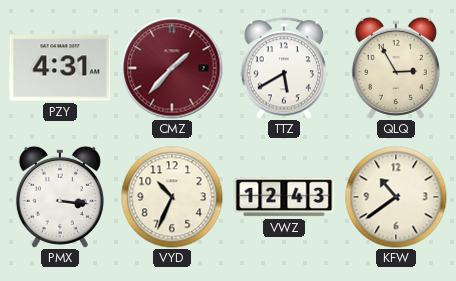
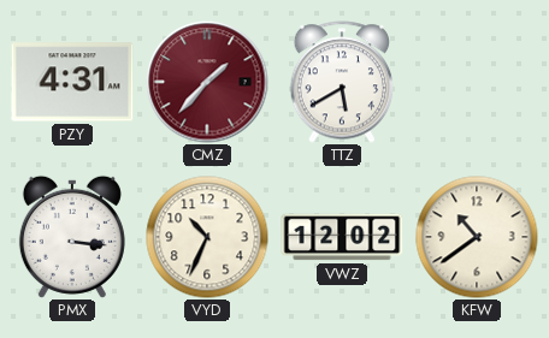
QLQ: 2:55 -> none
VWZ: 12:43 -> 12:02
